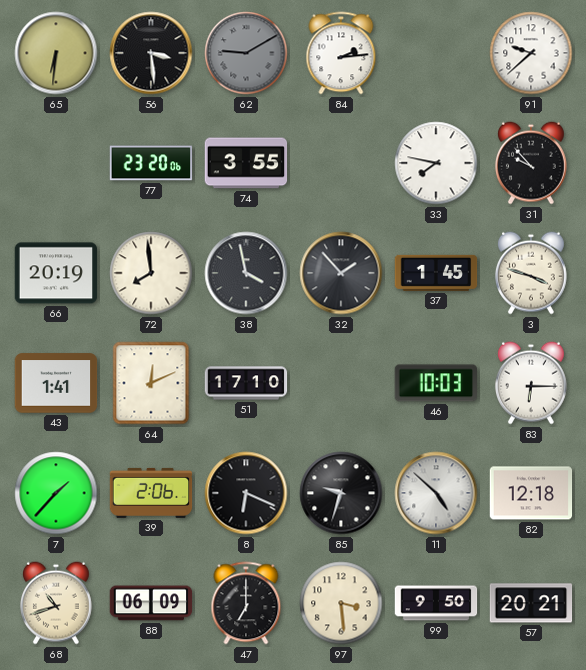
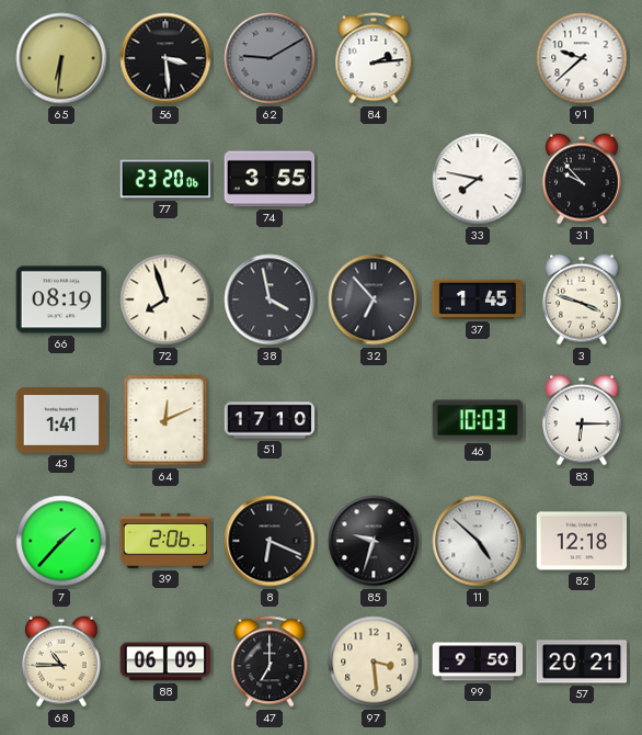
66: 20:19 -> 08:19
72: 7:59 -> 7:57
32: 1:53 -> 6:53
68: 10:42 -> 10:45
